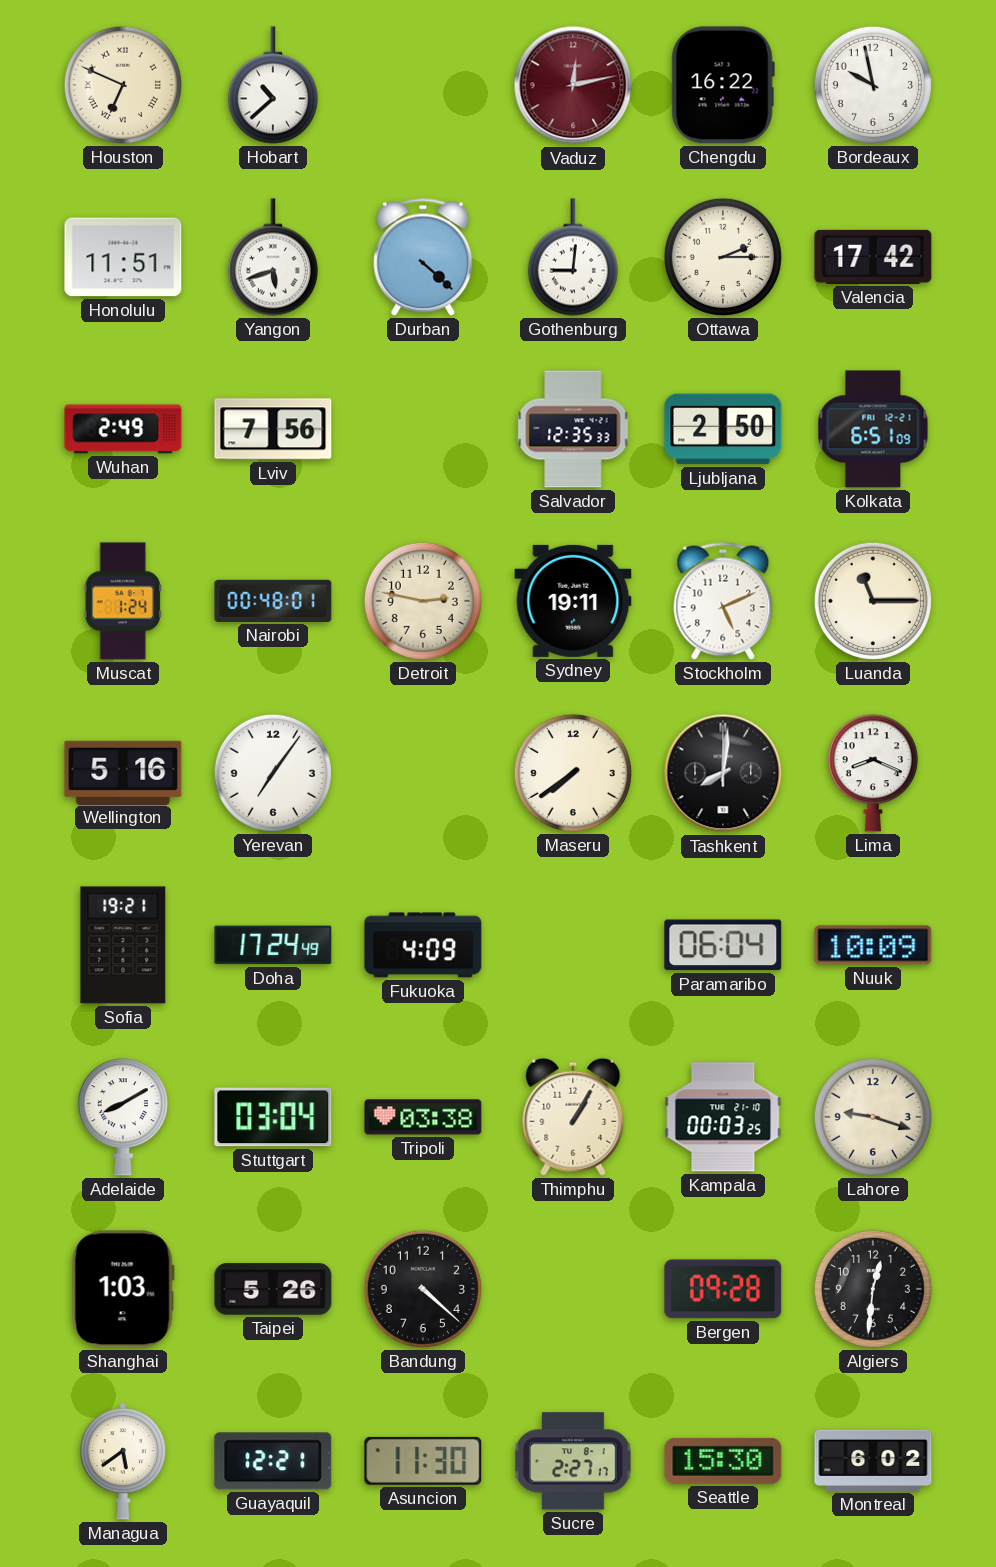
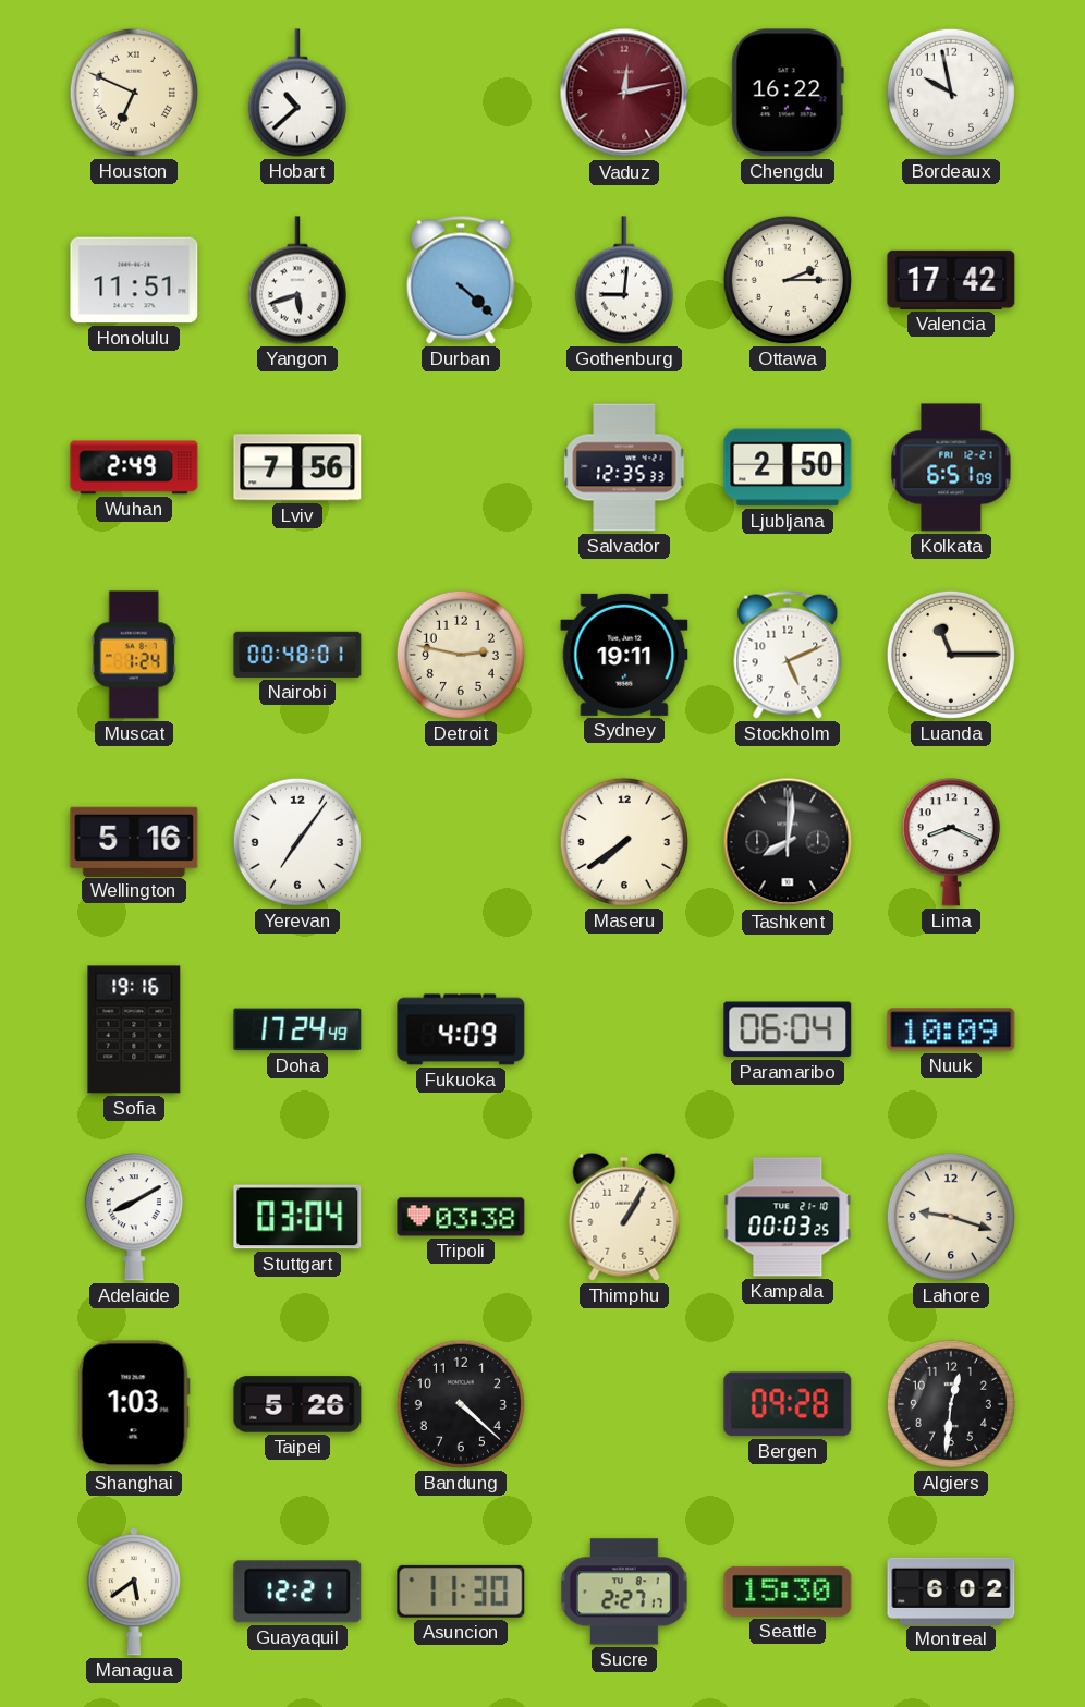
Sofia: 19:21 -> 19:16
